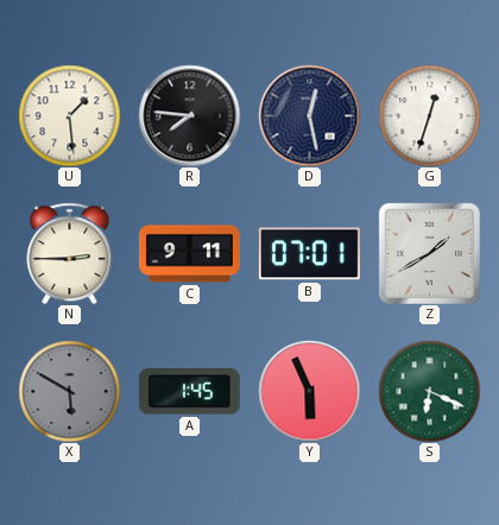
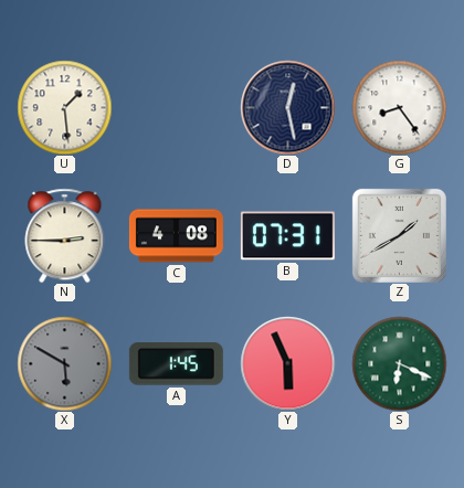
R: 7:46 -> none
G: 12:33 -> 8:24
C: 9:11 -> 4:08
B: 07:01 -> 07:31
